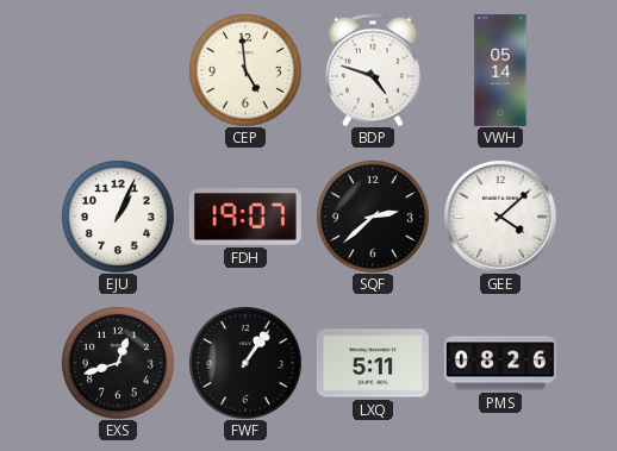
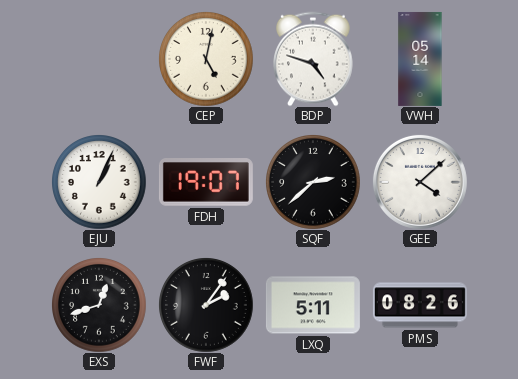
CEP: 4:59 -> 5:02
FWF: 1:06 -> 2:06
